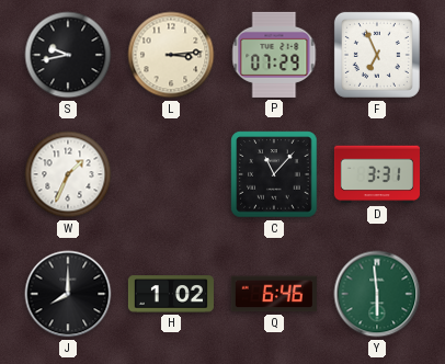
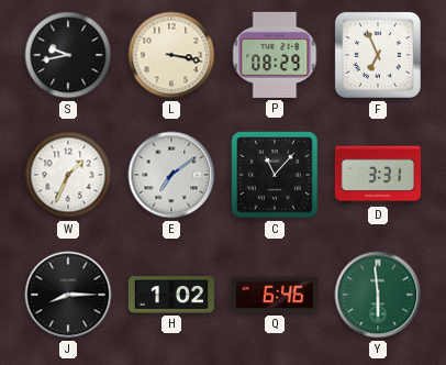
L: 3:14 -> 3:17
P: 07:29 -> 08:29
E: none -> 7:09
J: 8:00 -> 8:15
